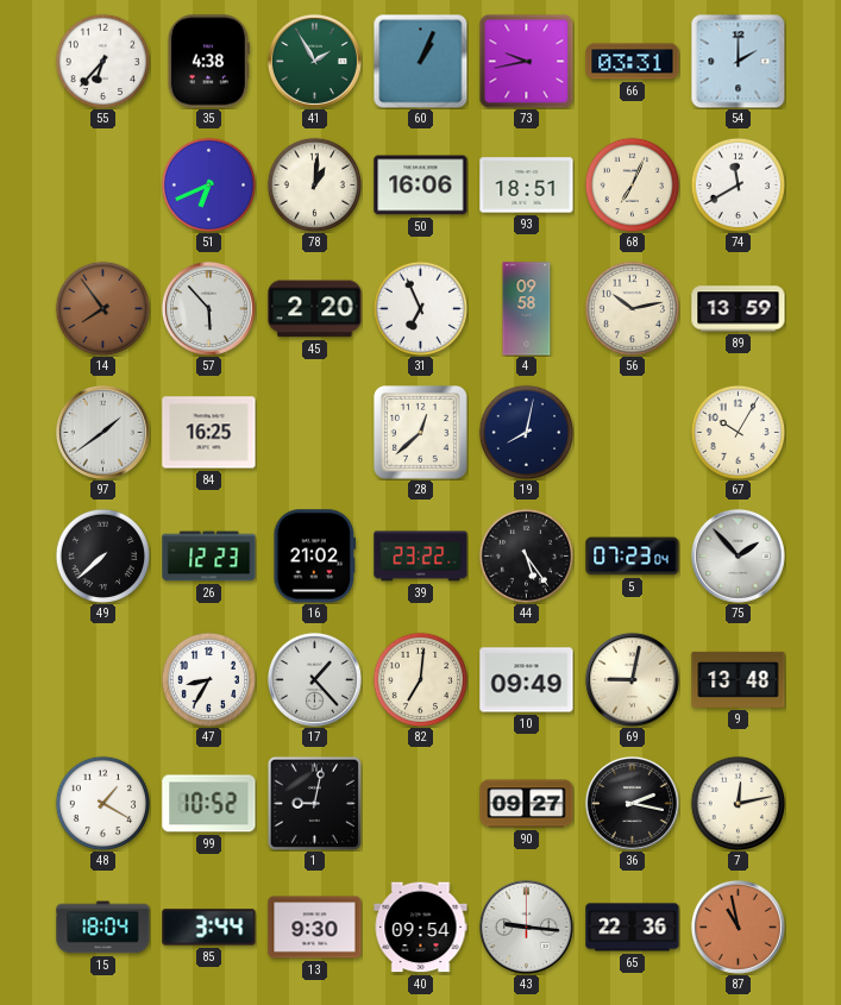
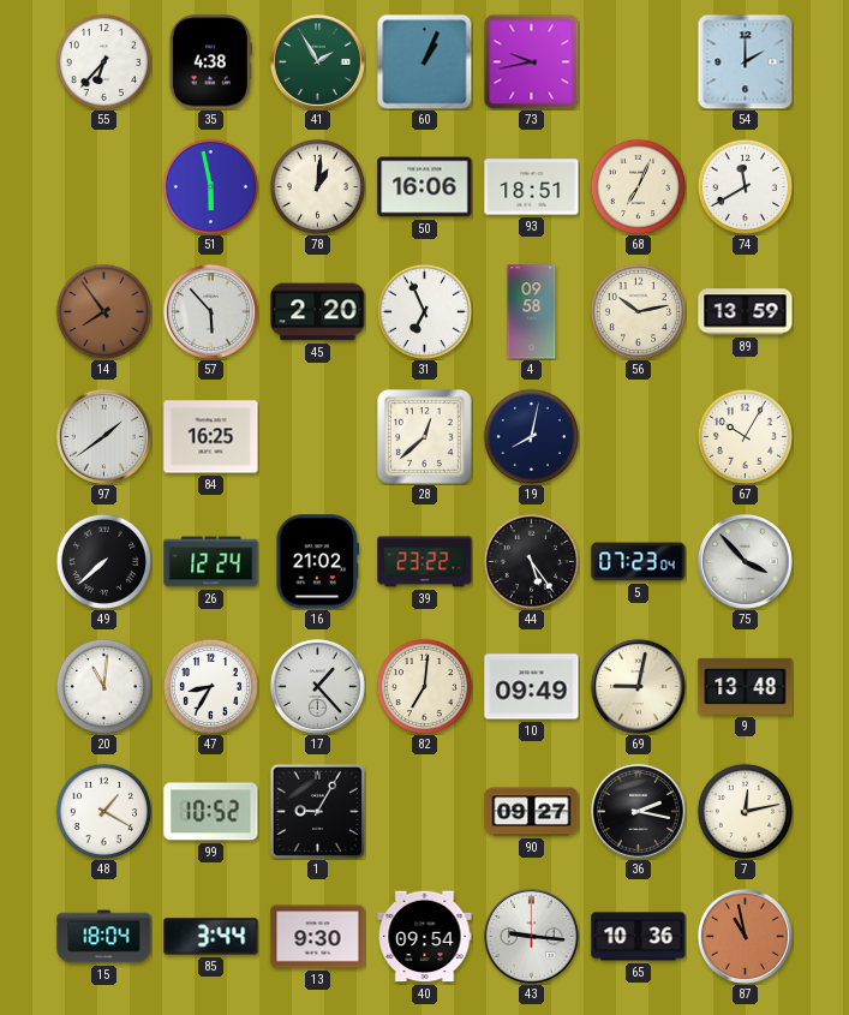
66: 03:31 -> none
51: 6:41 -> 5:58
26: 12:23 -> 12:24
75: 1:53 -> 3:53
20: none -> 11:01
1: 9:02 -> 9:05
65: 22:36 -> 10:36
